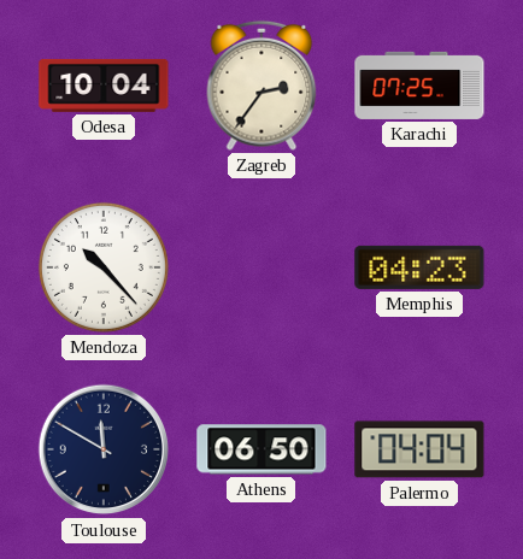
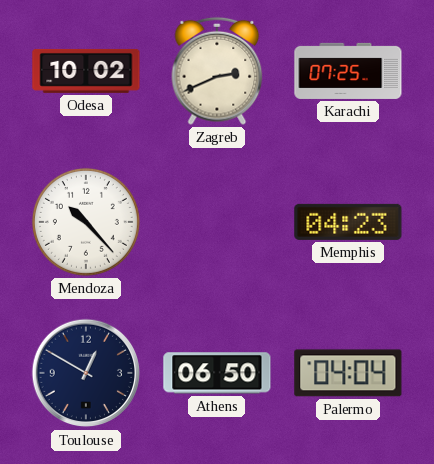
Odesa: 10:04 -> 10:02
Zagreb: 2:36 -> 2:41
Toulouse: 11:50 -> 12:50
